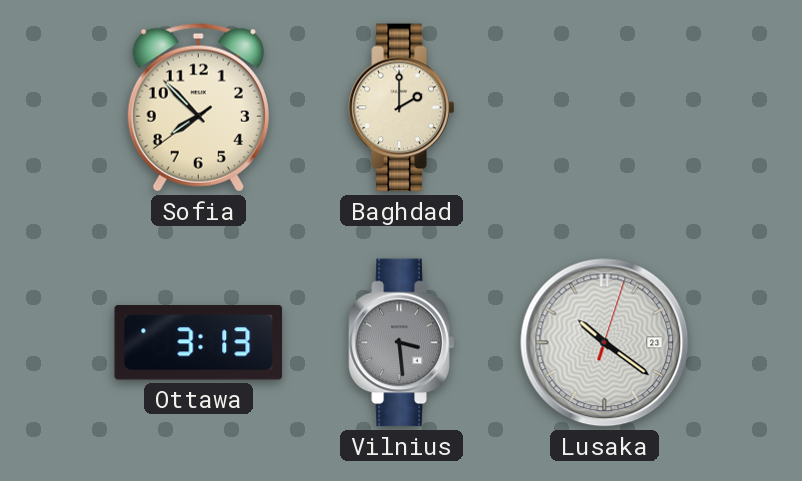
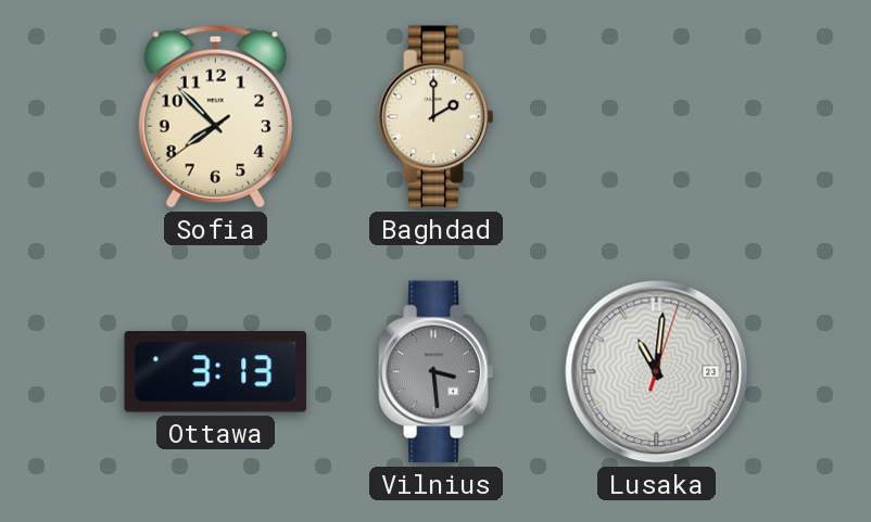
Lusaka: 10:21 -> 11:01
